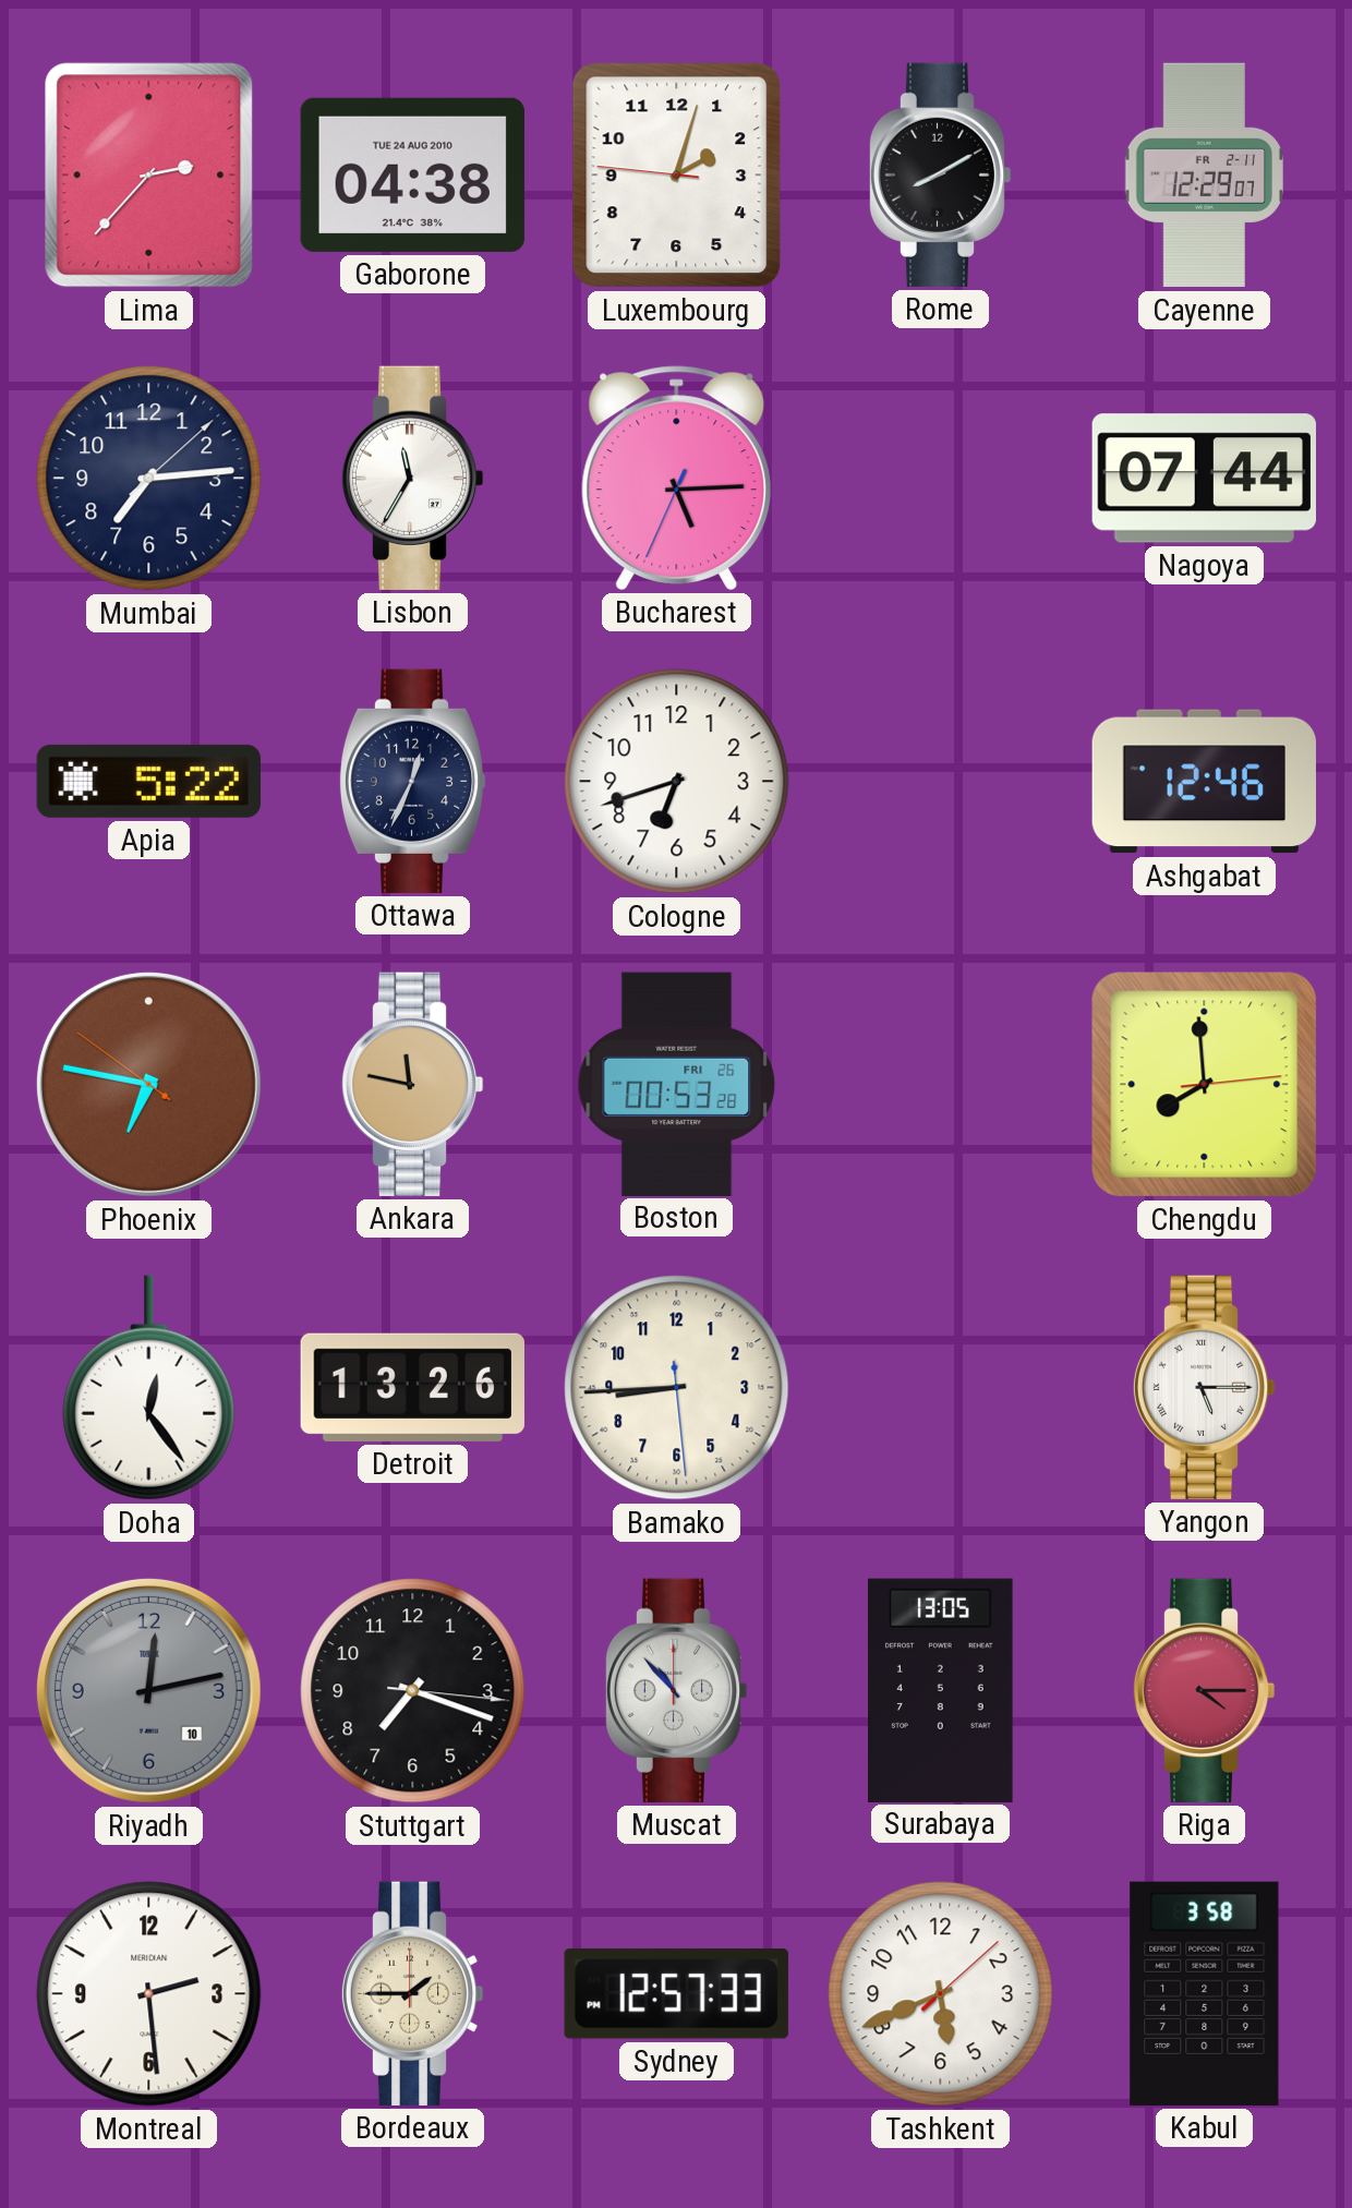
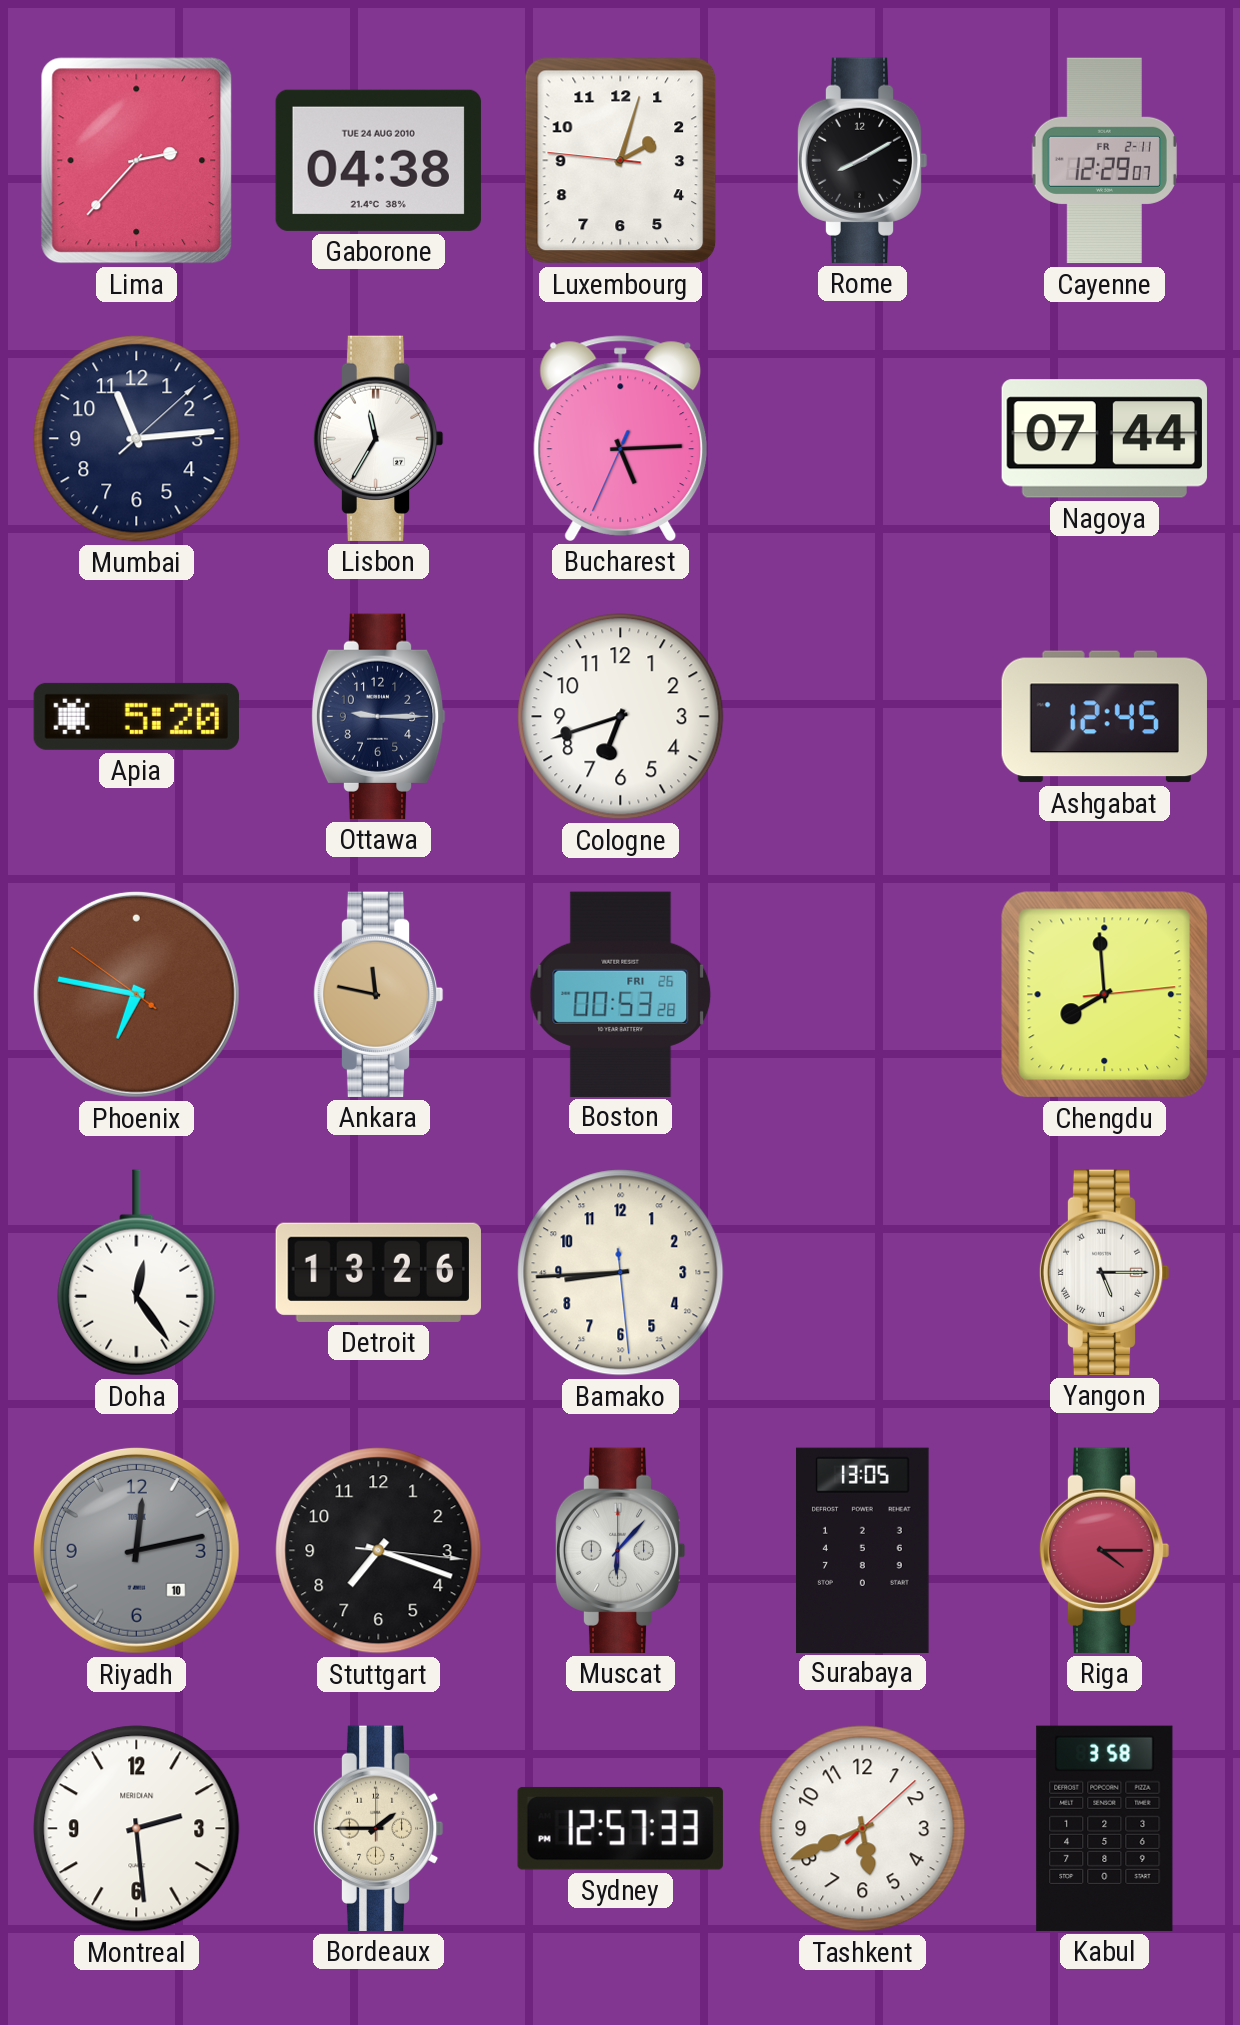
Mumbai: 7:14 -> 11:14
Apia: 5:22 -> 5:20
Ottawa: 12:34 -> 9:15
Ashgabat: 12:46 -> 12:45
Muscat: 10:53 -> 6:07
